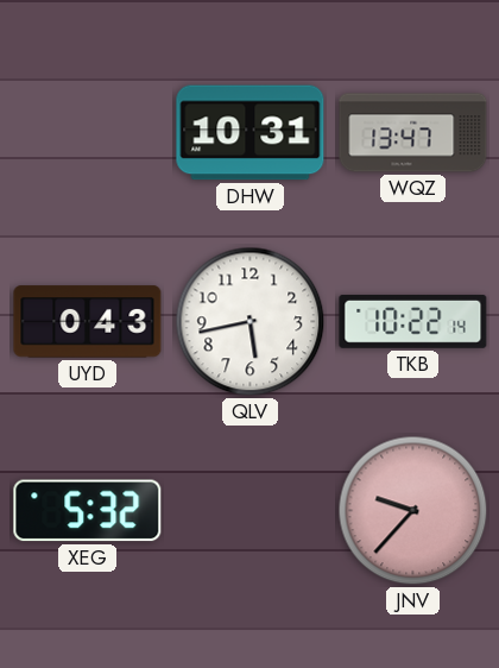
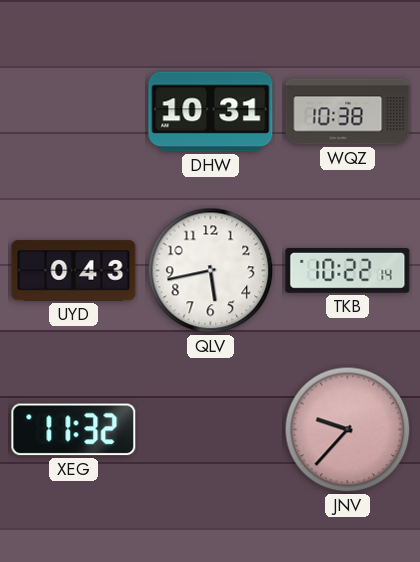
WQZ: 13:47 -> 10:38
XEG: 5:32 -> 11:32
